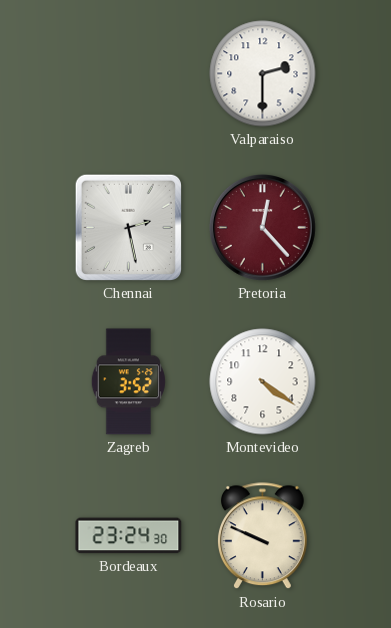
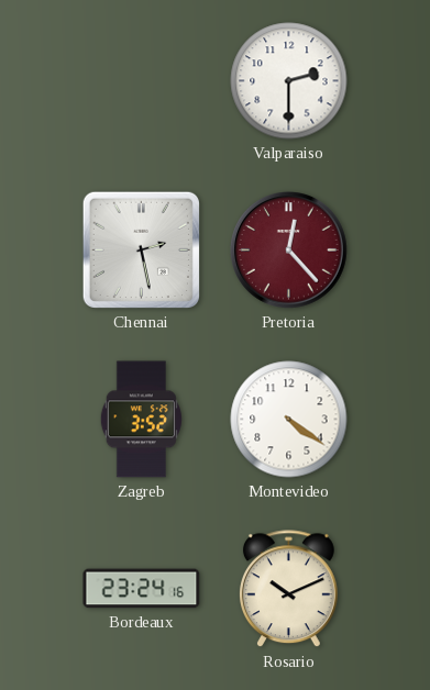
Bordeaux: 23:24:30 -> 23:24:16
Rosario: 9:49 -> 10:11
